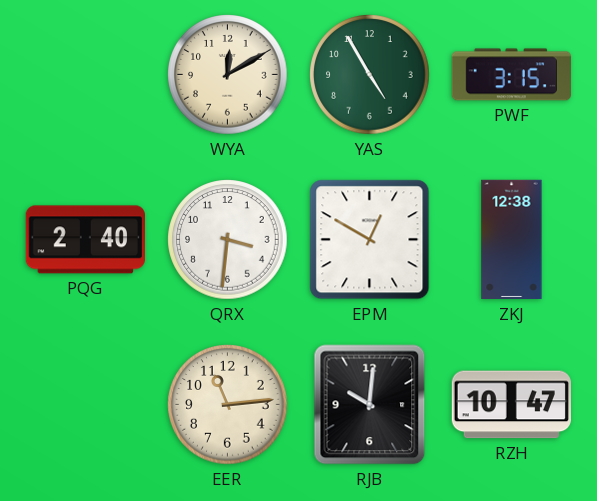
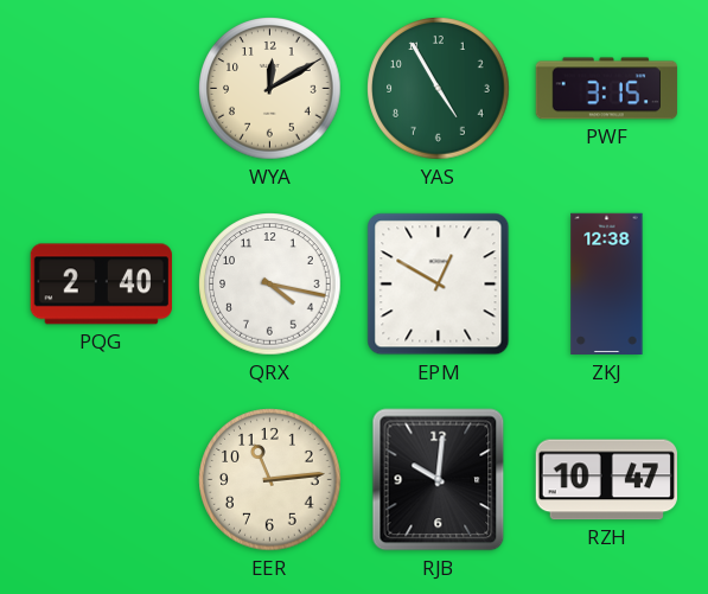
QRX: 3:31 -> 4:17
